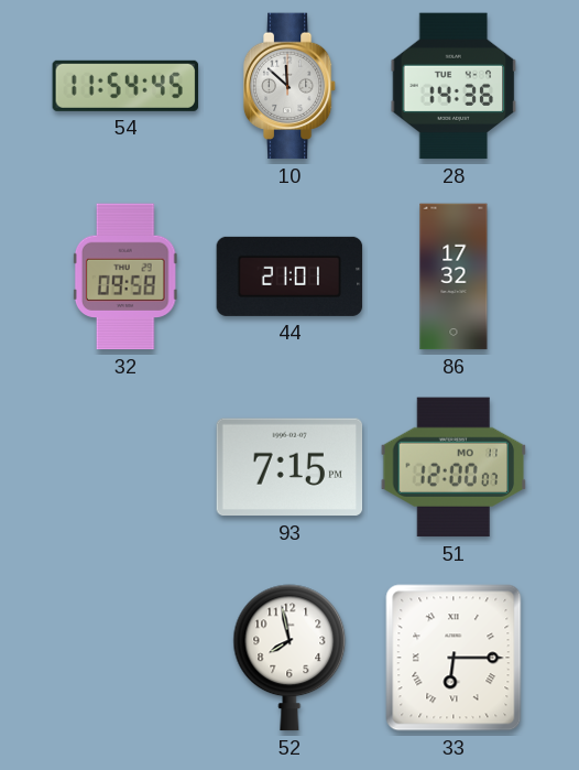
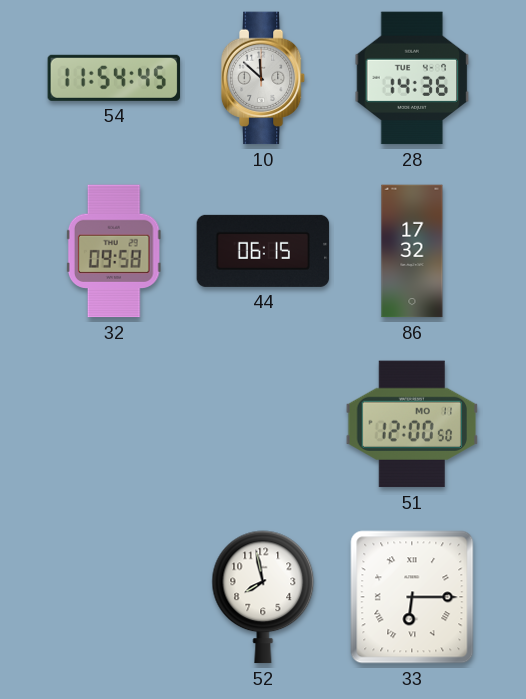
44: 21:01 -> 06:15
93: 7:15 -> none
51: 12:00:07 -> 12:00:50
